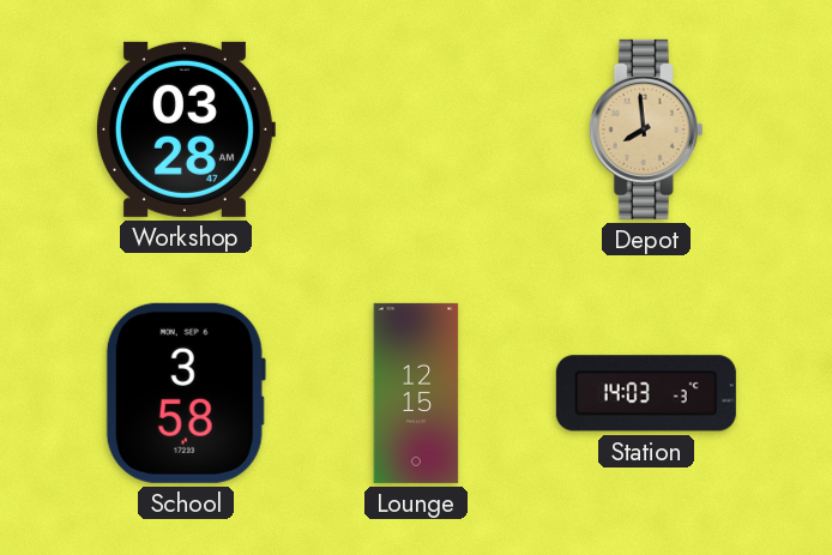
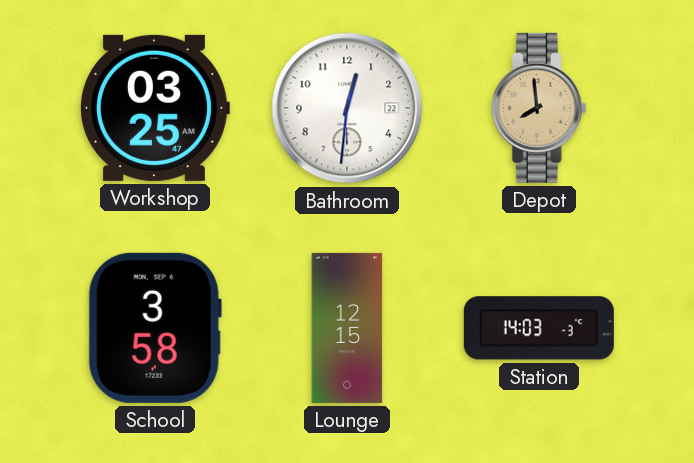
Workshop: 03:28 -> 03:25
Bathroom: none -> 12:31
